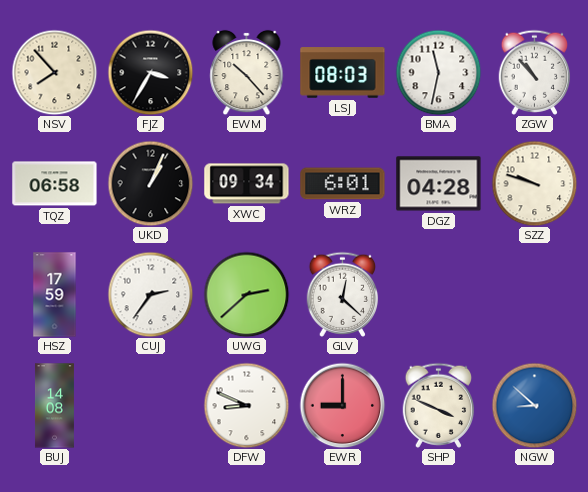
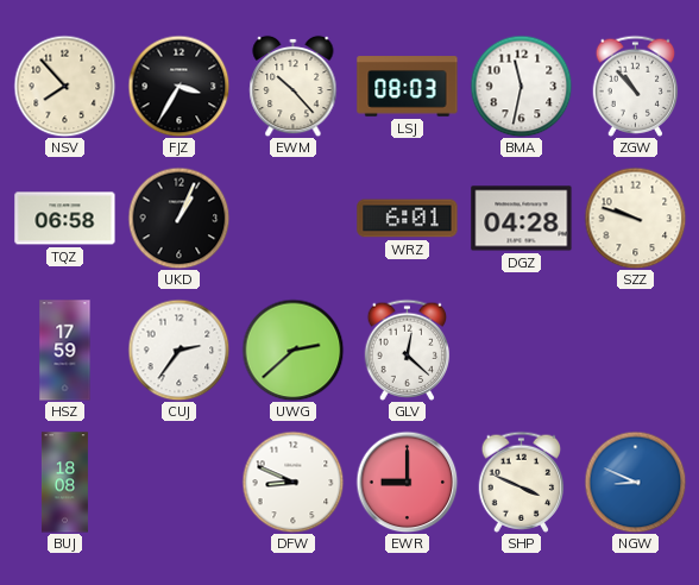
XWC: 09:34 -> none
BUJ: 14:08 -> 18:08
NGW: 8:52 -> 8:49
